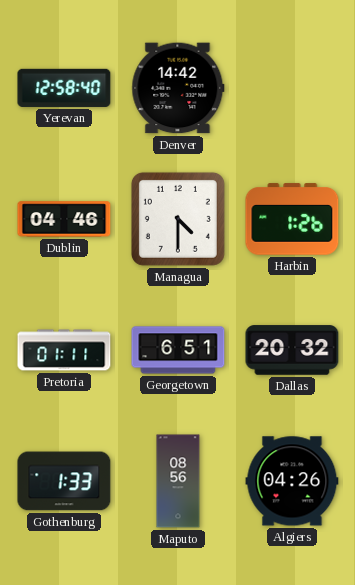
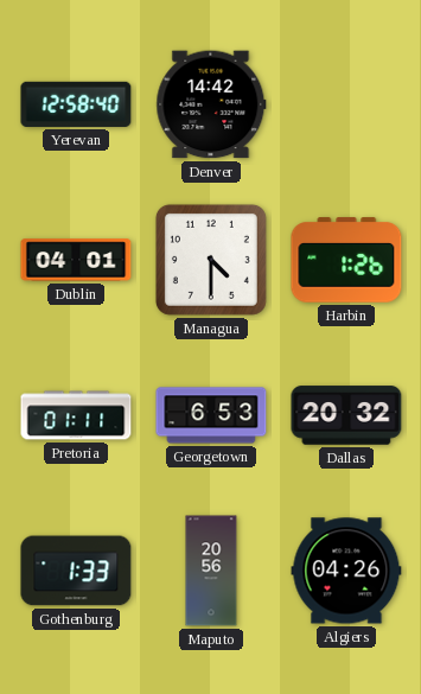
Dublin: 04:46 -> 04:01
Georgetown: 6:51 -> 6:53
Maputo: 08:56 -> 20:56
